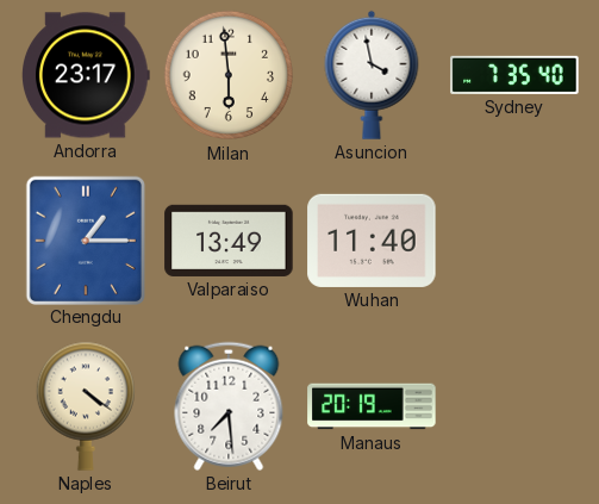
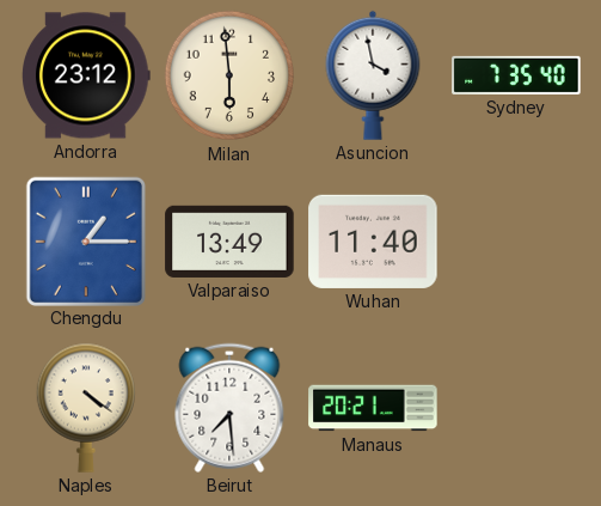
Andorra: 23:17 -> 23:12
Manaus: 20:19 -> 20:21
